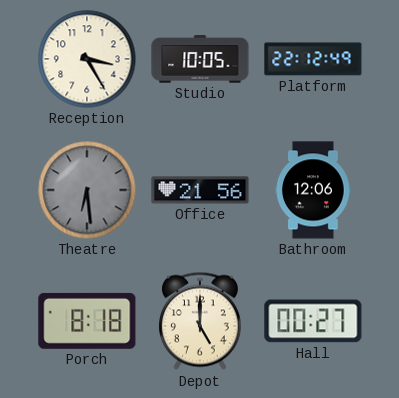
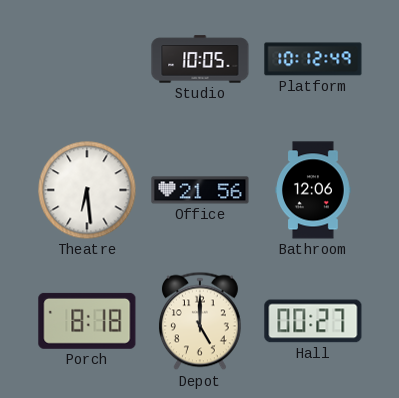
Reception: 3:25 -> none
Platform: 22:12 -> 10:12
Theatre dial: grey -> white
